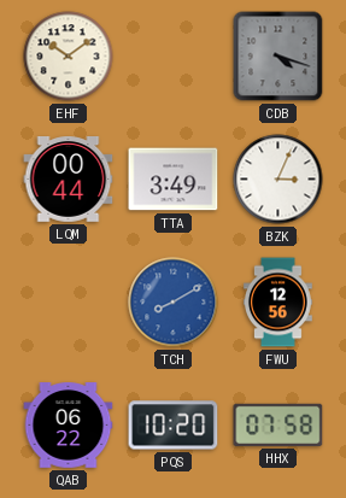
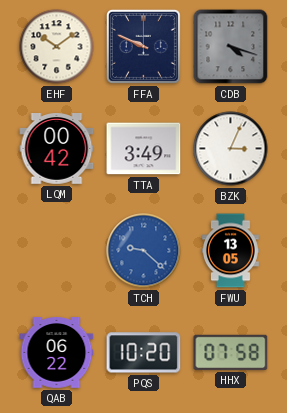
FFA: none -> 9:49
LQM: 00:44 -> 00:42
TCH: 8:10 -> 9:22
FWU: 12:56 -> 13:05
